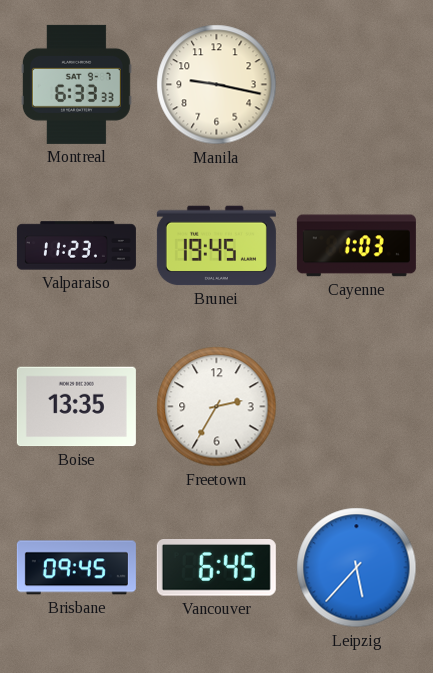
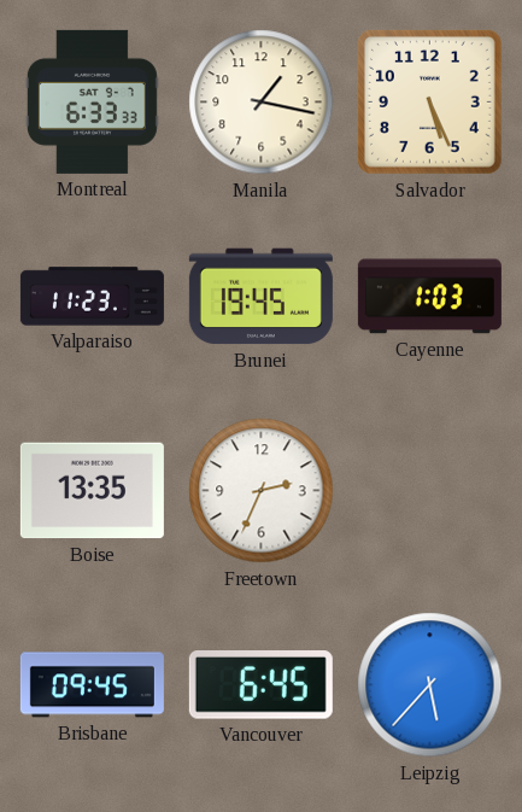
Manila: 9:17 -> 1:17
Salvador: none -> 5:26
Freetown: 2:35 -> 2:34
